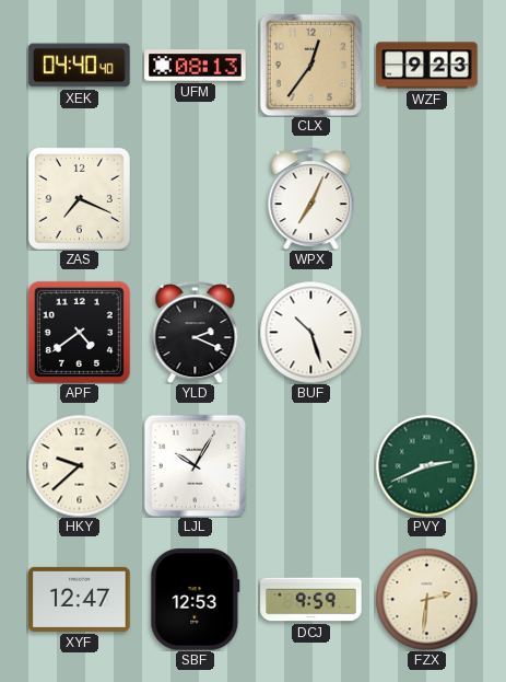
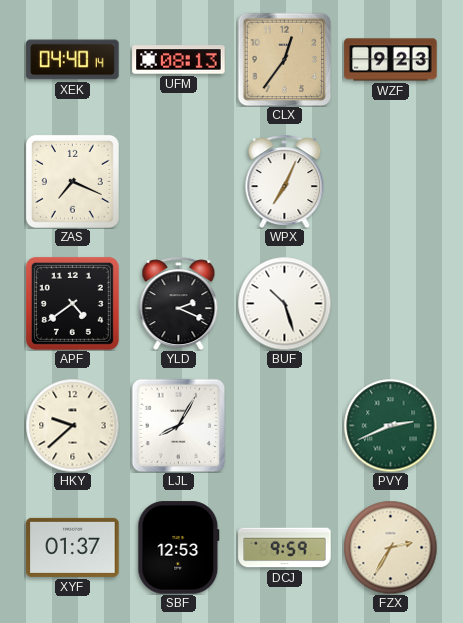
XEK: 04:40:40 -> 04:40:14
LJL: 10:05 -> 8:05
XYF: 12:47 -> 01:37
FZX: 2:31 -> 2:35
